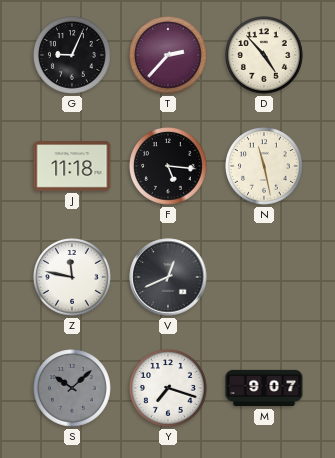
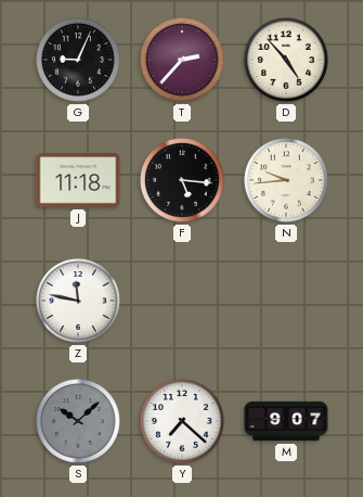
N: 11:28 -> 9:44
V: 12:41 -> none
Y: 7:18 -> 7:22
